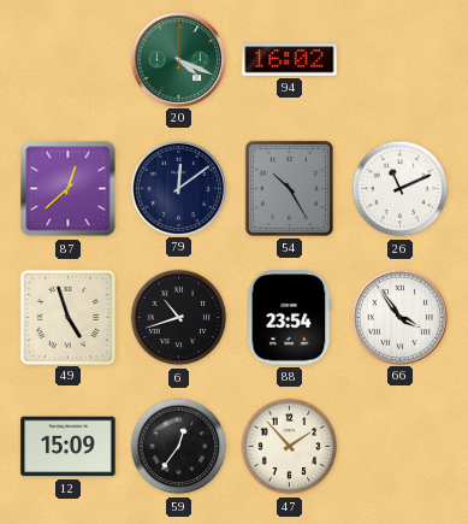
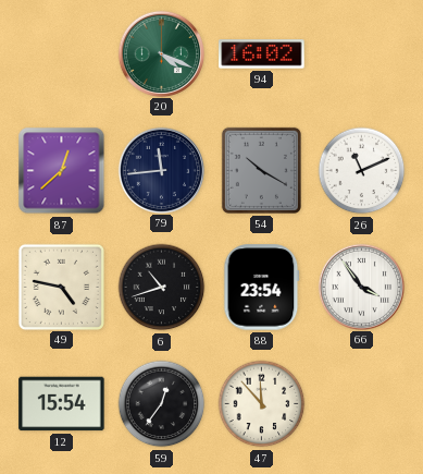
79: 12:09 -> 11:44
54: 10:25 -> 10:20
49: 4:57 -> 4:47
12: 15:09 -> 15:54
47: 1:53 -> 11:53
